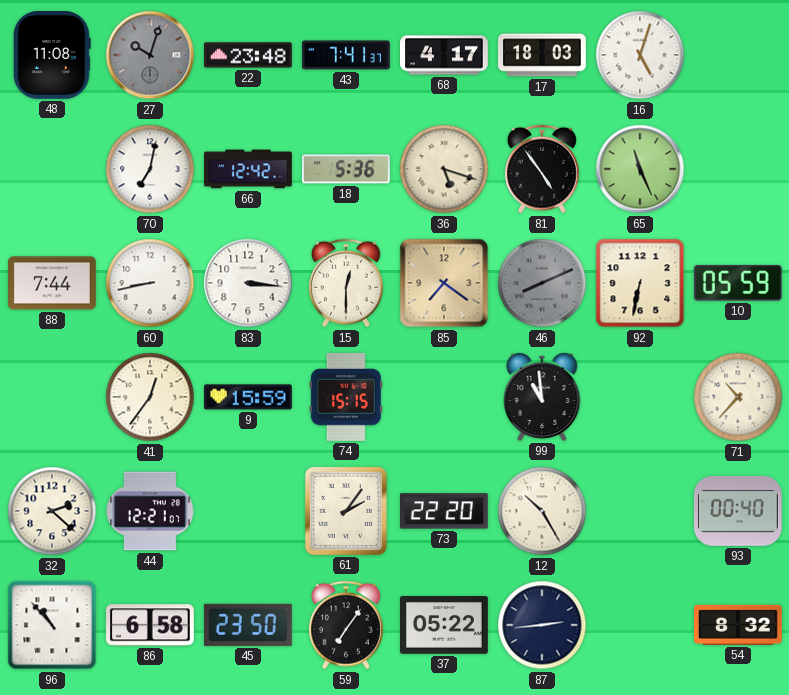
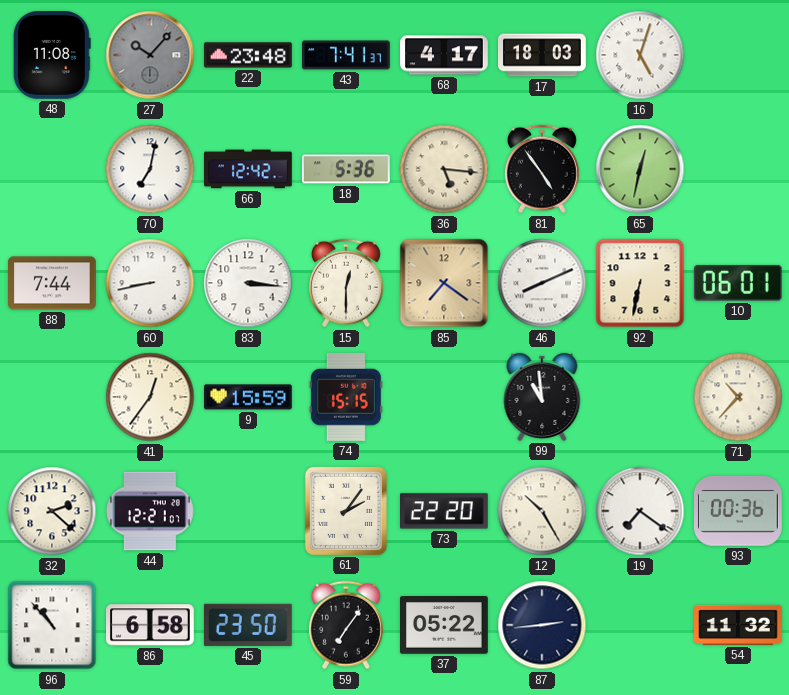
27: 10:03 -> 10:07
36: 5:18 -> 5:16
65: 11:26 -> 12:32
46 dial: grey -> white
10: 05:59 -> 06:01
19: none -> 7:21
93: 00:40 -> 00:36
54: 8:32 -> 11:32
